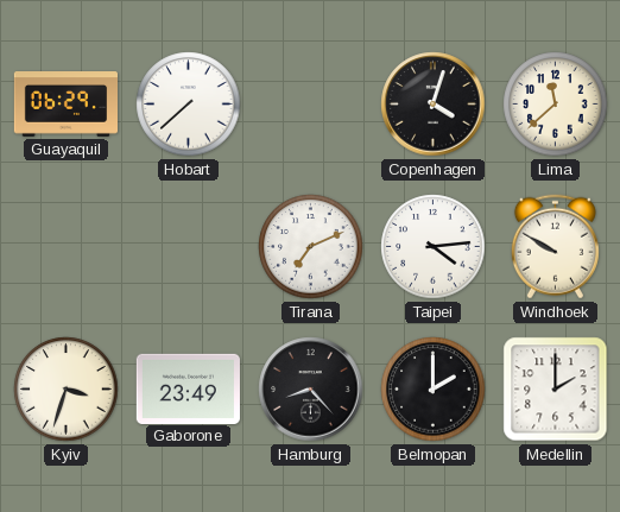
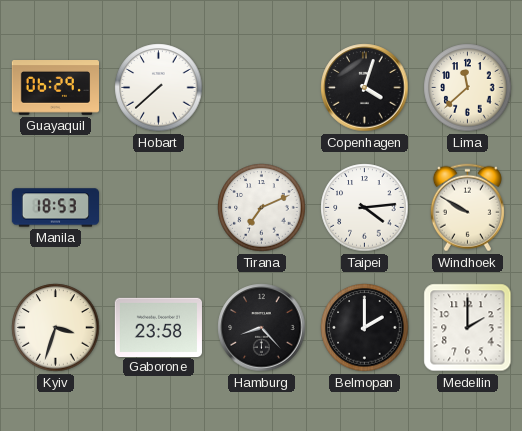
Manila: none -> 18:53
Gaborone: 23:49 -> 23:58
